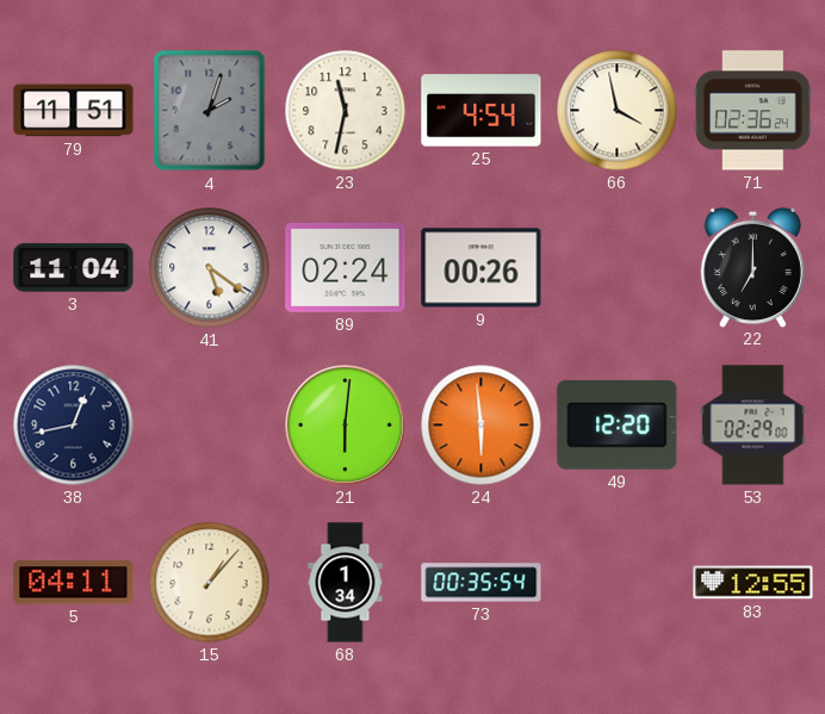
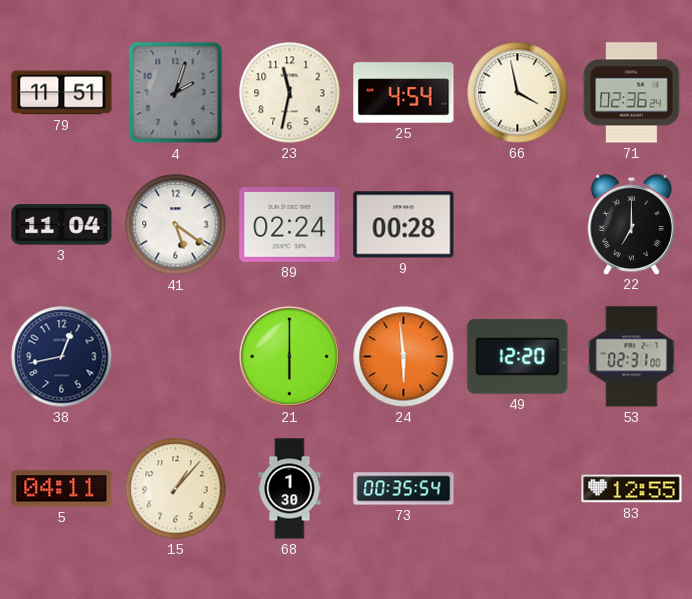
9: 00:26 -> 00:28
21: 6:01 -> 6:00
53: 02:29 -> 02:31
68: 1:34 -> 1:30
